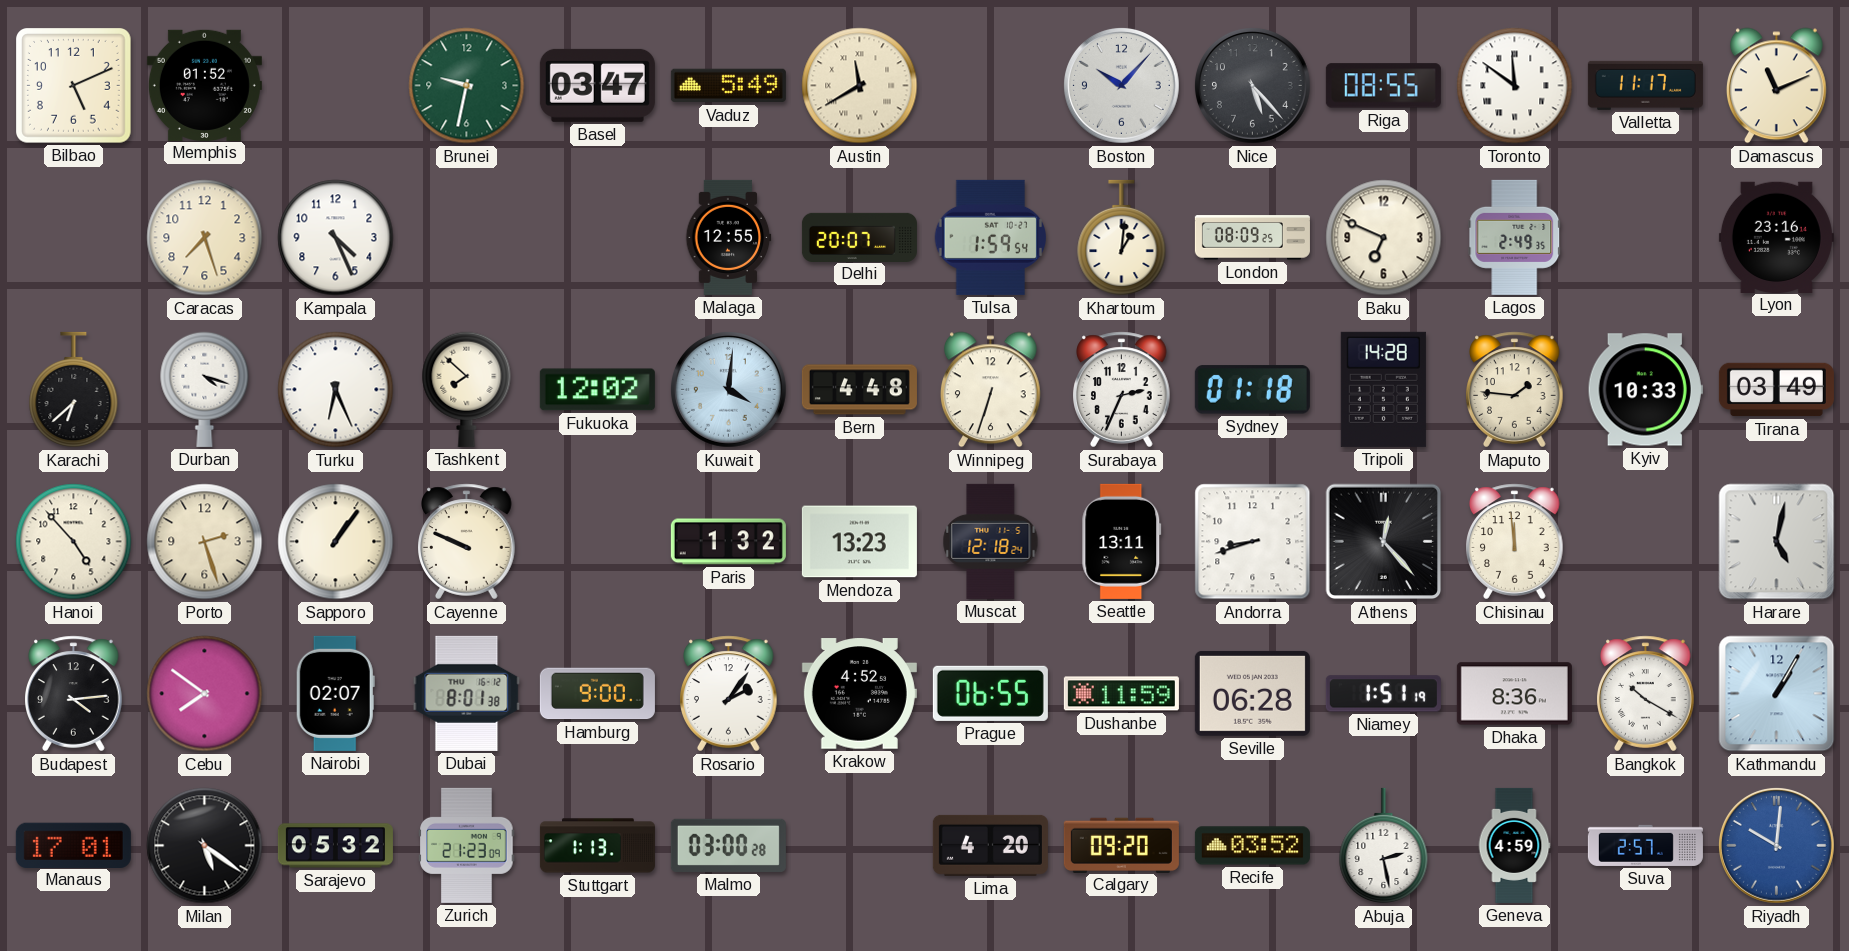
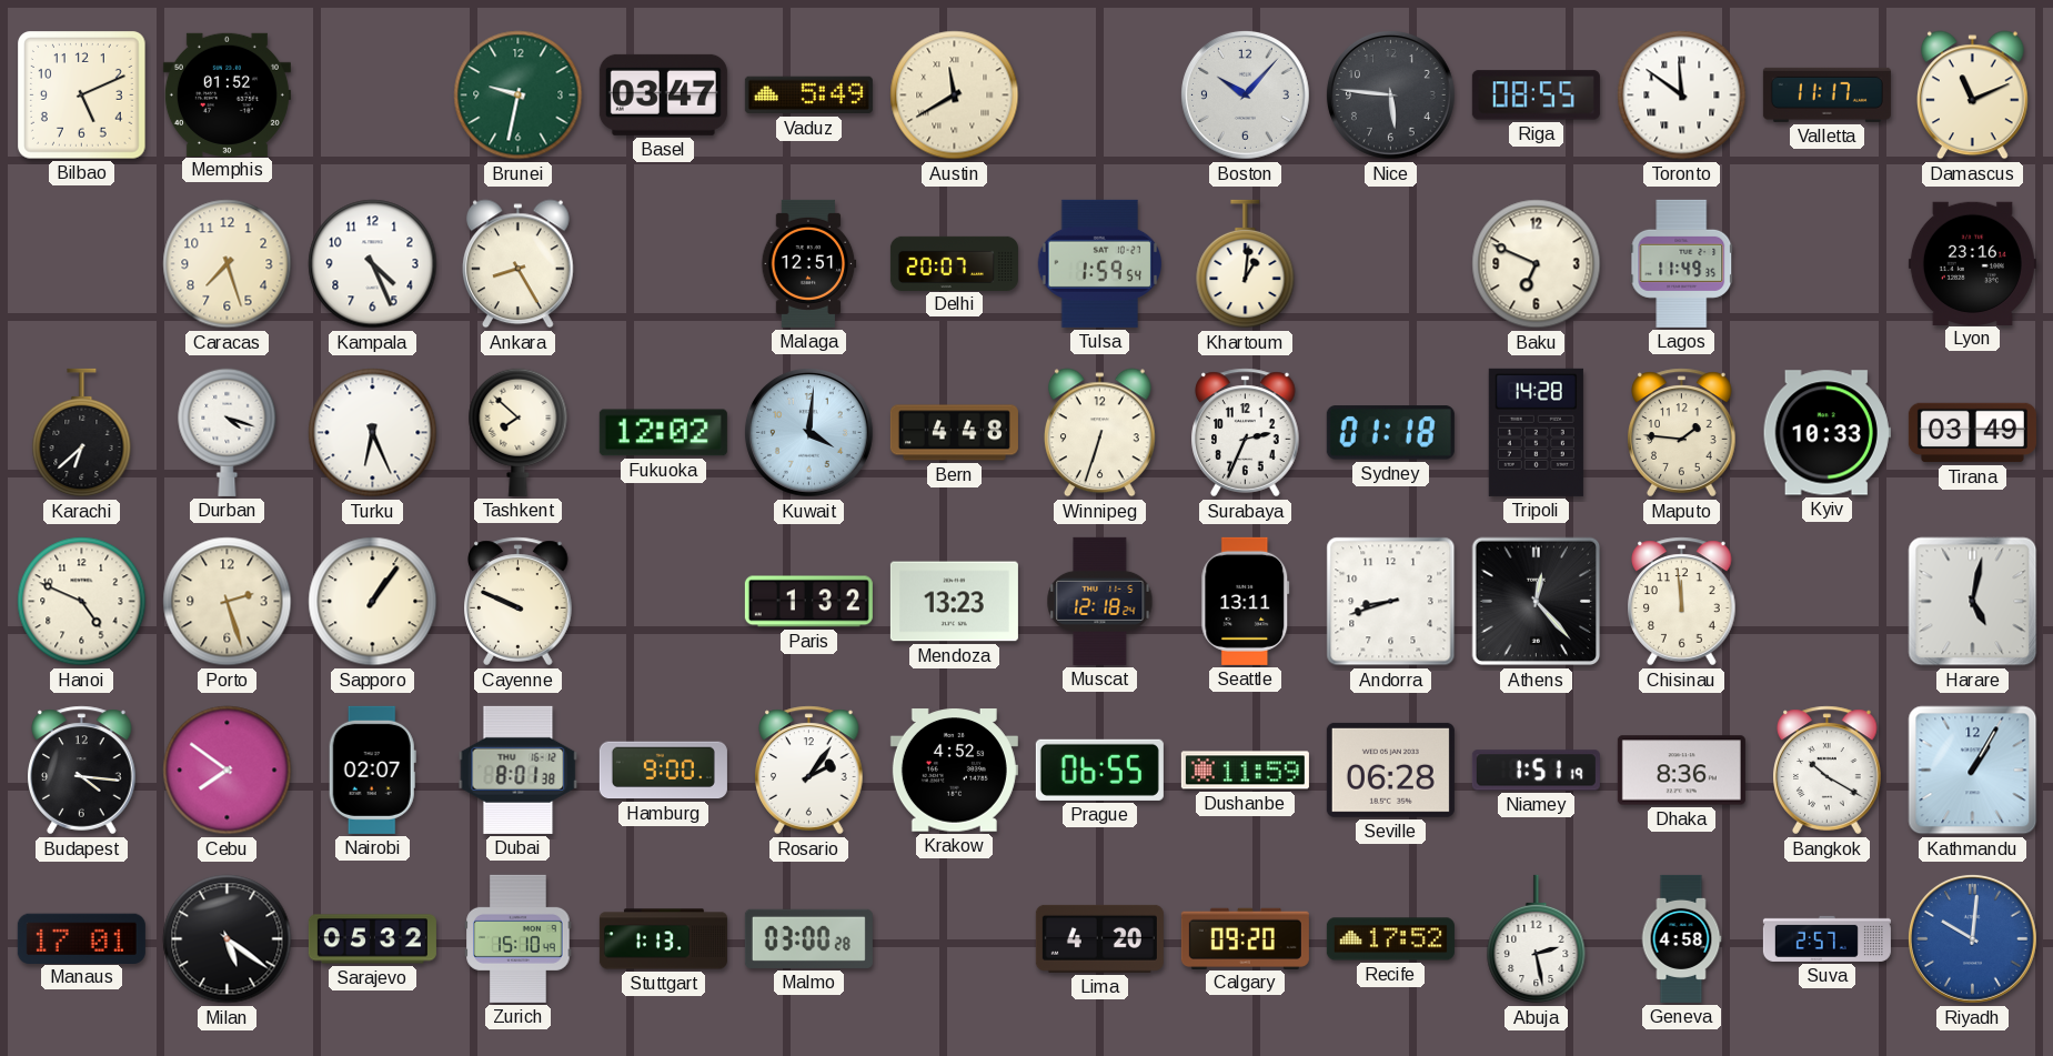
Nice: 5:23 -> 5:46
Ankara: none -> 8:25
Malaga: 12:55 -> 12:51
London: 08:09 -> none
Lagos: 2:49 -> 11:49
Hanoi: 4:53 -> 4:49
Budapest: 4:14 -> 4:16
Zurich: 21:23 -> 15:10
Recife: 03:52 -> 17:52
Geneva: 4:59 -> 4:58
